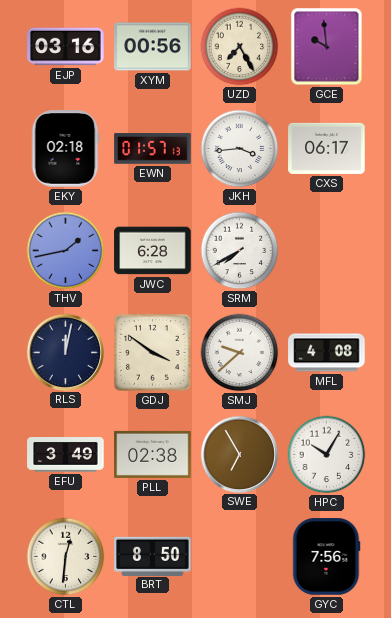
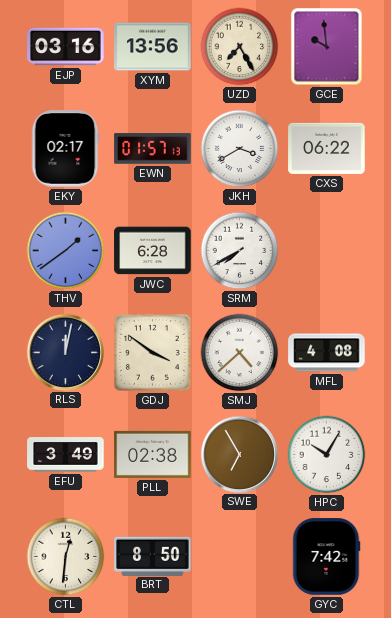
XYM: 00:56 -> 13:56
EKY: 02:18 -> 02:17
JKH: 3:44 -> 3:40
CXS: 06:17 -> 06:22
THV: 1:43 -> 1:39
SMJ: 9:38 -> 4:38
GYC: 7:56 -> 7:42
